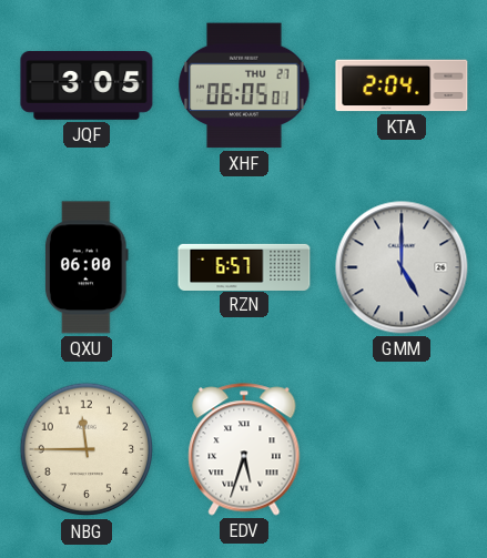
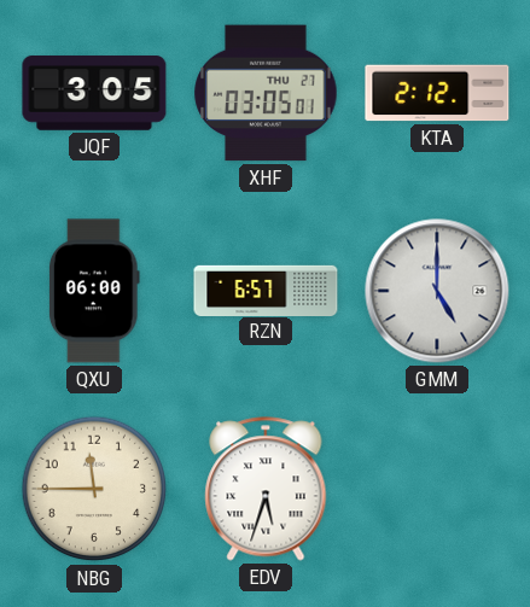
XHF: 06:05 -> 03:05
KTA: 2:04 -> 2:12
